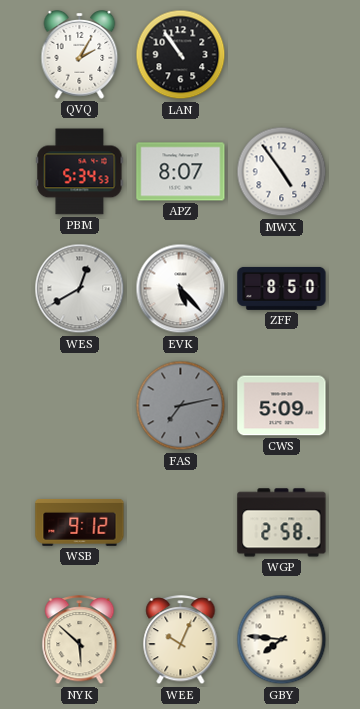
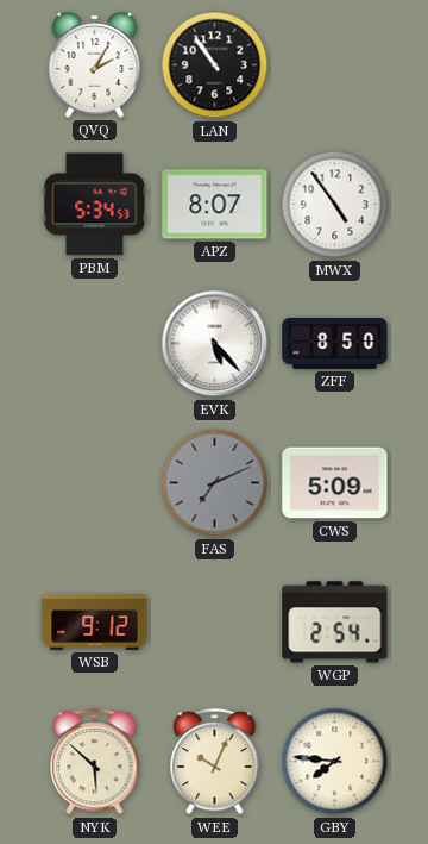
WES: 12:40 -> none
FAS: 7:13 -> 7:11
WGP: 2:58 -> 2:54
